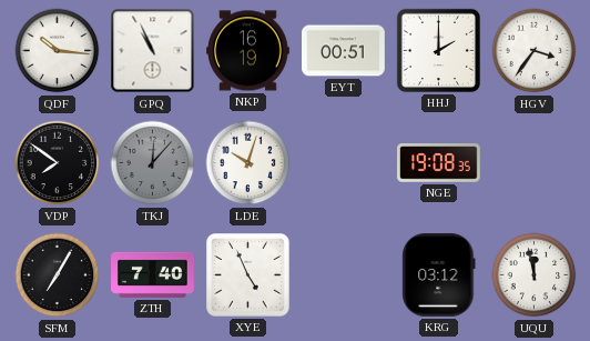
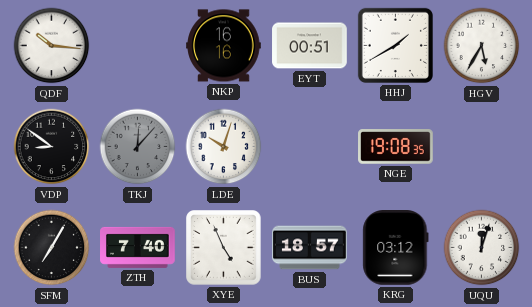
GPQ: 10:56 -> none
NKP: 16:19 -> 16:16
HHJ: 2:00 -> 1:40
HGV: 3:36 -> 5:35
VDP: 7:51 -> 8:51
BUS: none -> 18:57
UQU: 11:58 -> 12:03
